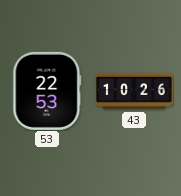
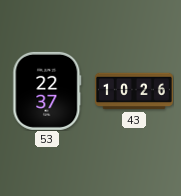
53: 22:53 -> 22:37
